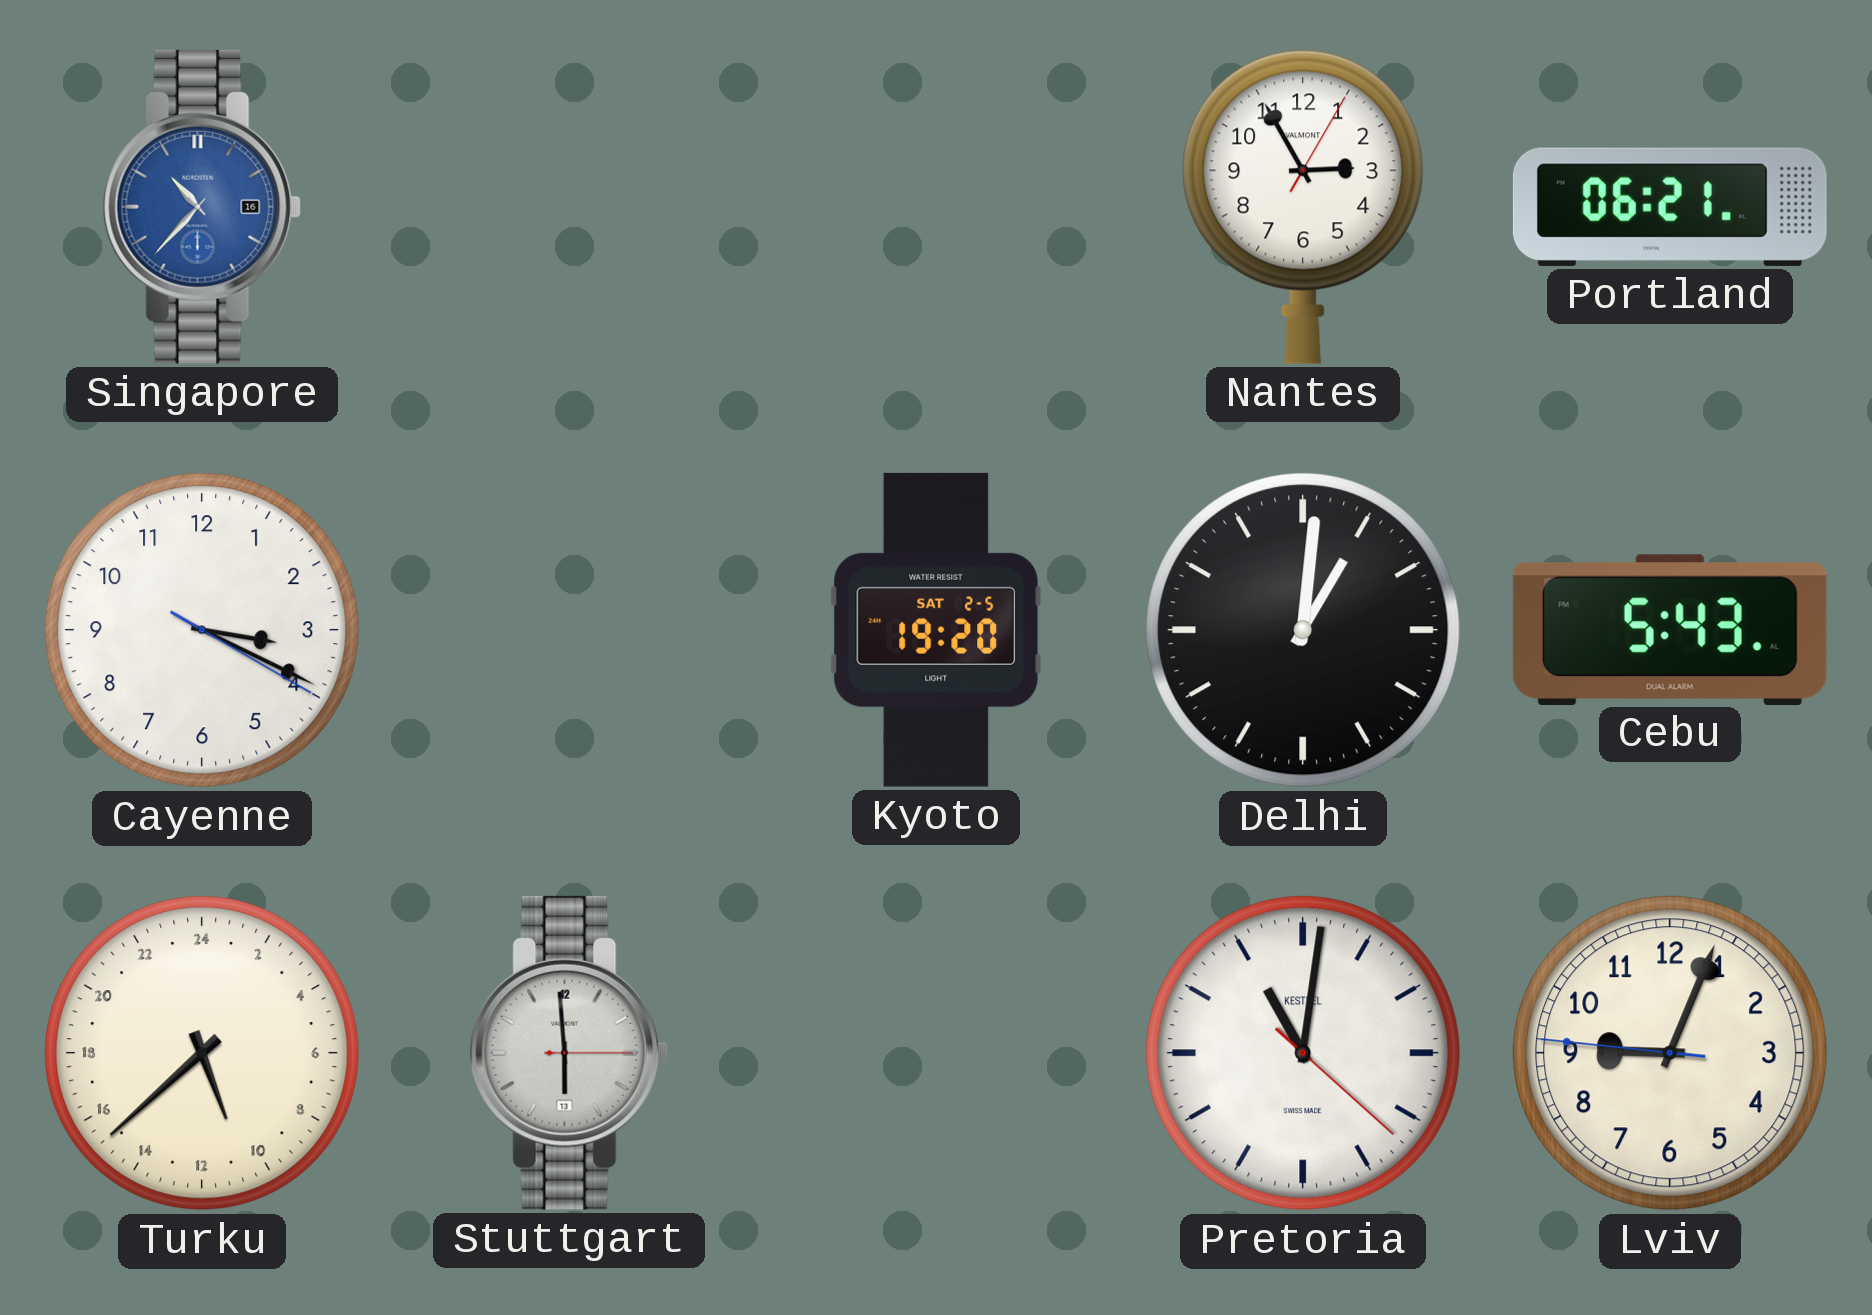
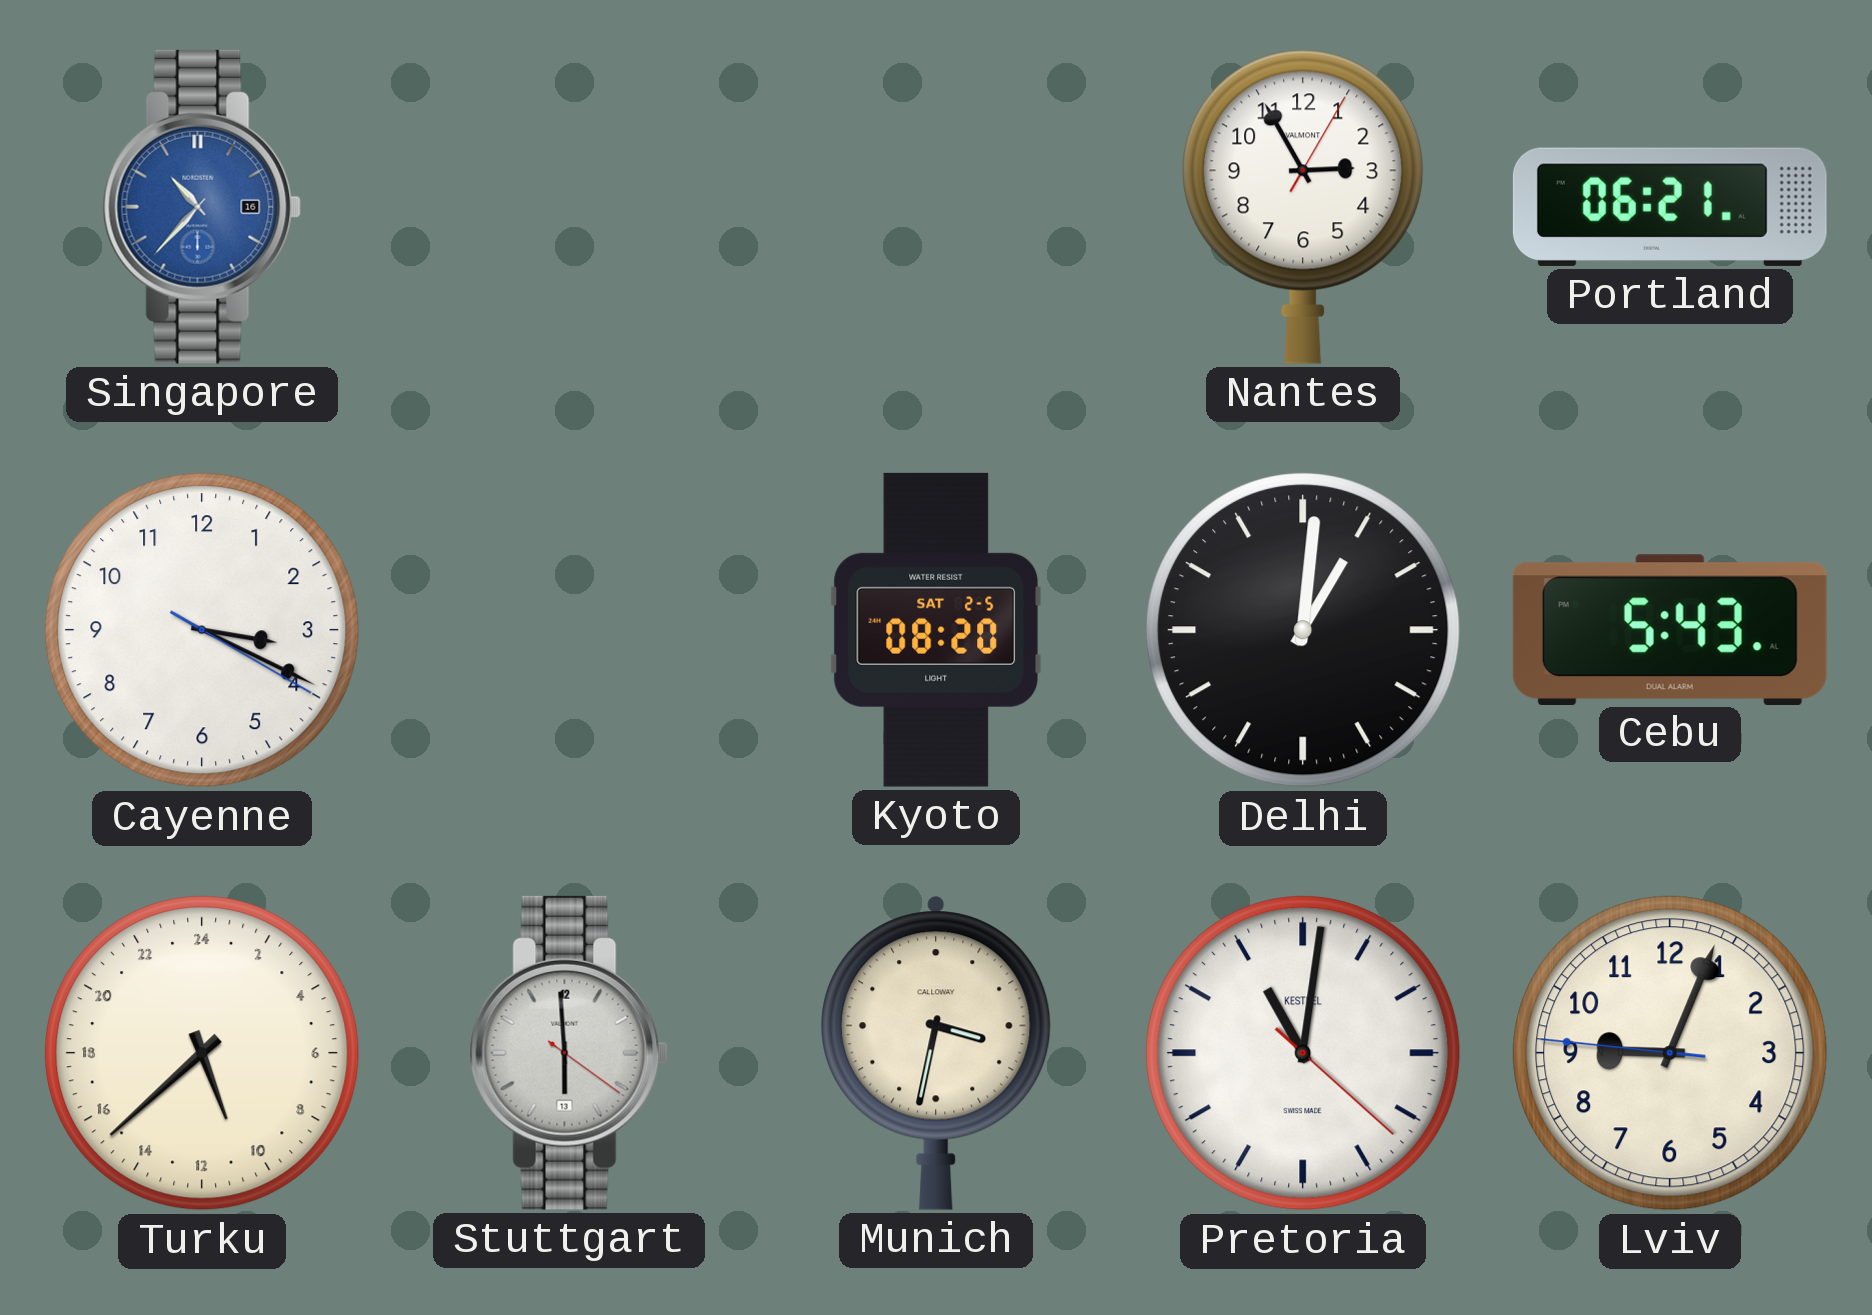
Kyoto: 19:20 -> 08:20
Stuttgart: 5:59:15 -> 5:59:21
Munich: none -> 3:32
